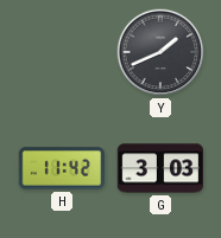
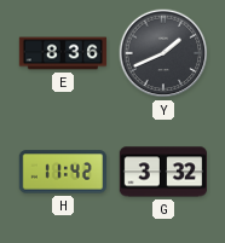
E: none -> 8:36
G: 3:03 -> 3:32
